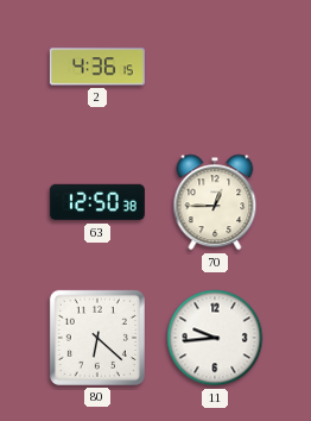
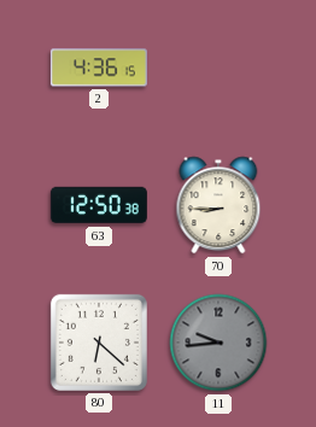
70: 12:45 -> 8:45
11 dial: white -> grey
